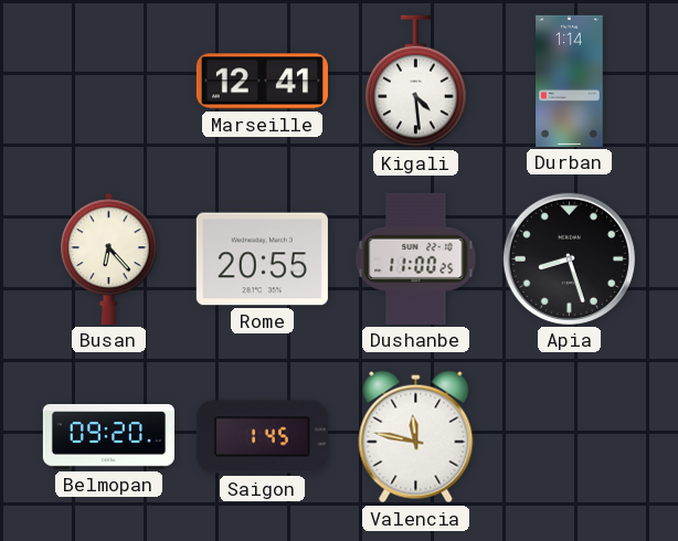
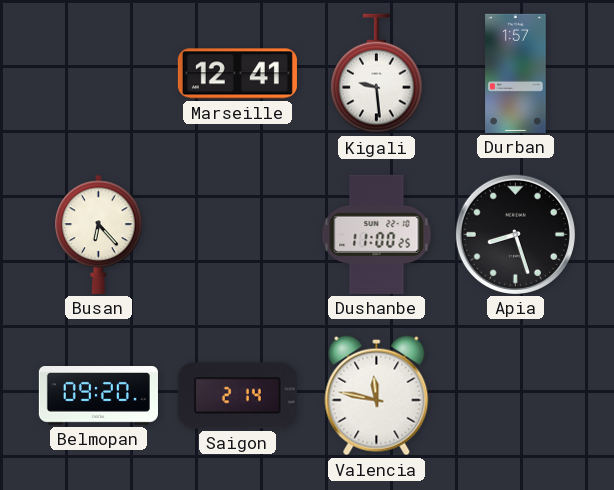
Kigali: 4:29 -> 9:29
Durban: 1:14 -> 1:57
Rome: 20:55 -> none
Saigon: 1:45 -> 2:14
